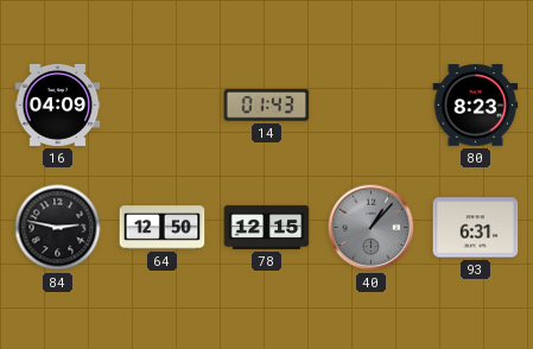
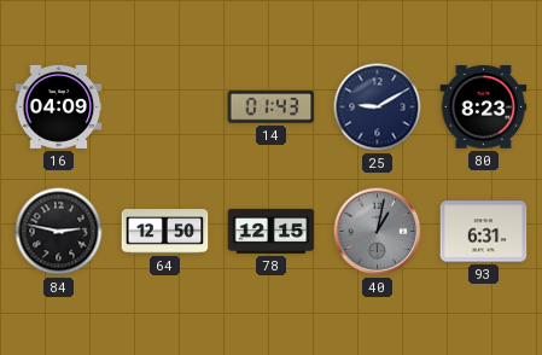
25: none -> 9:10
40: 1:07 -> 1:02
